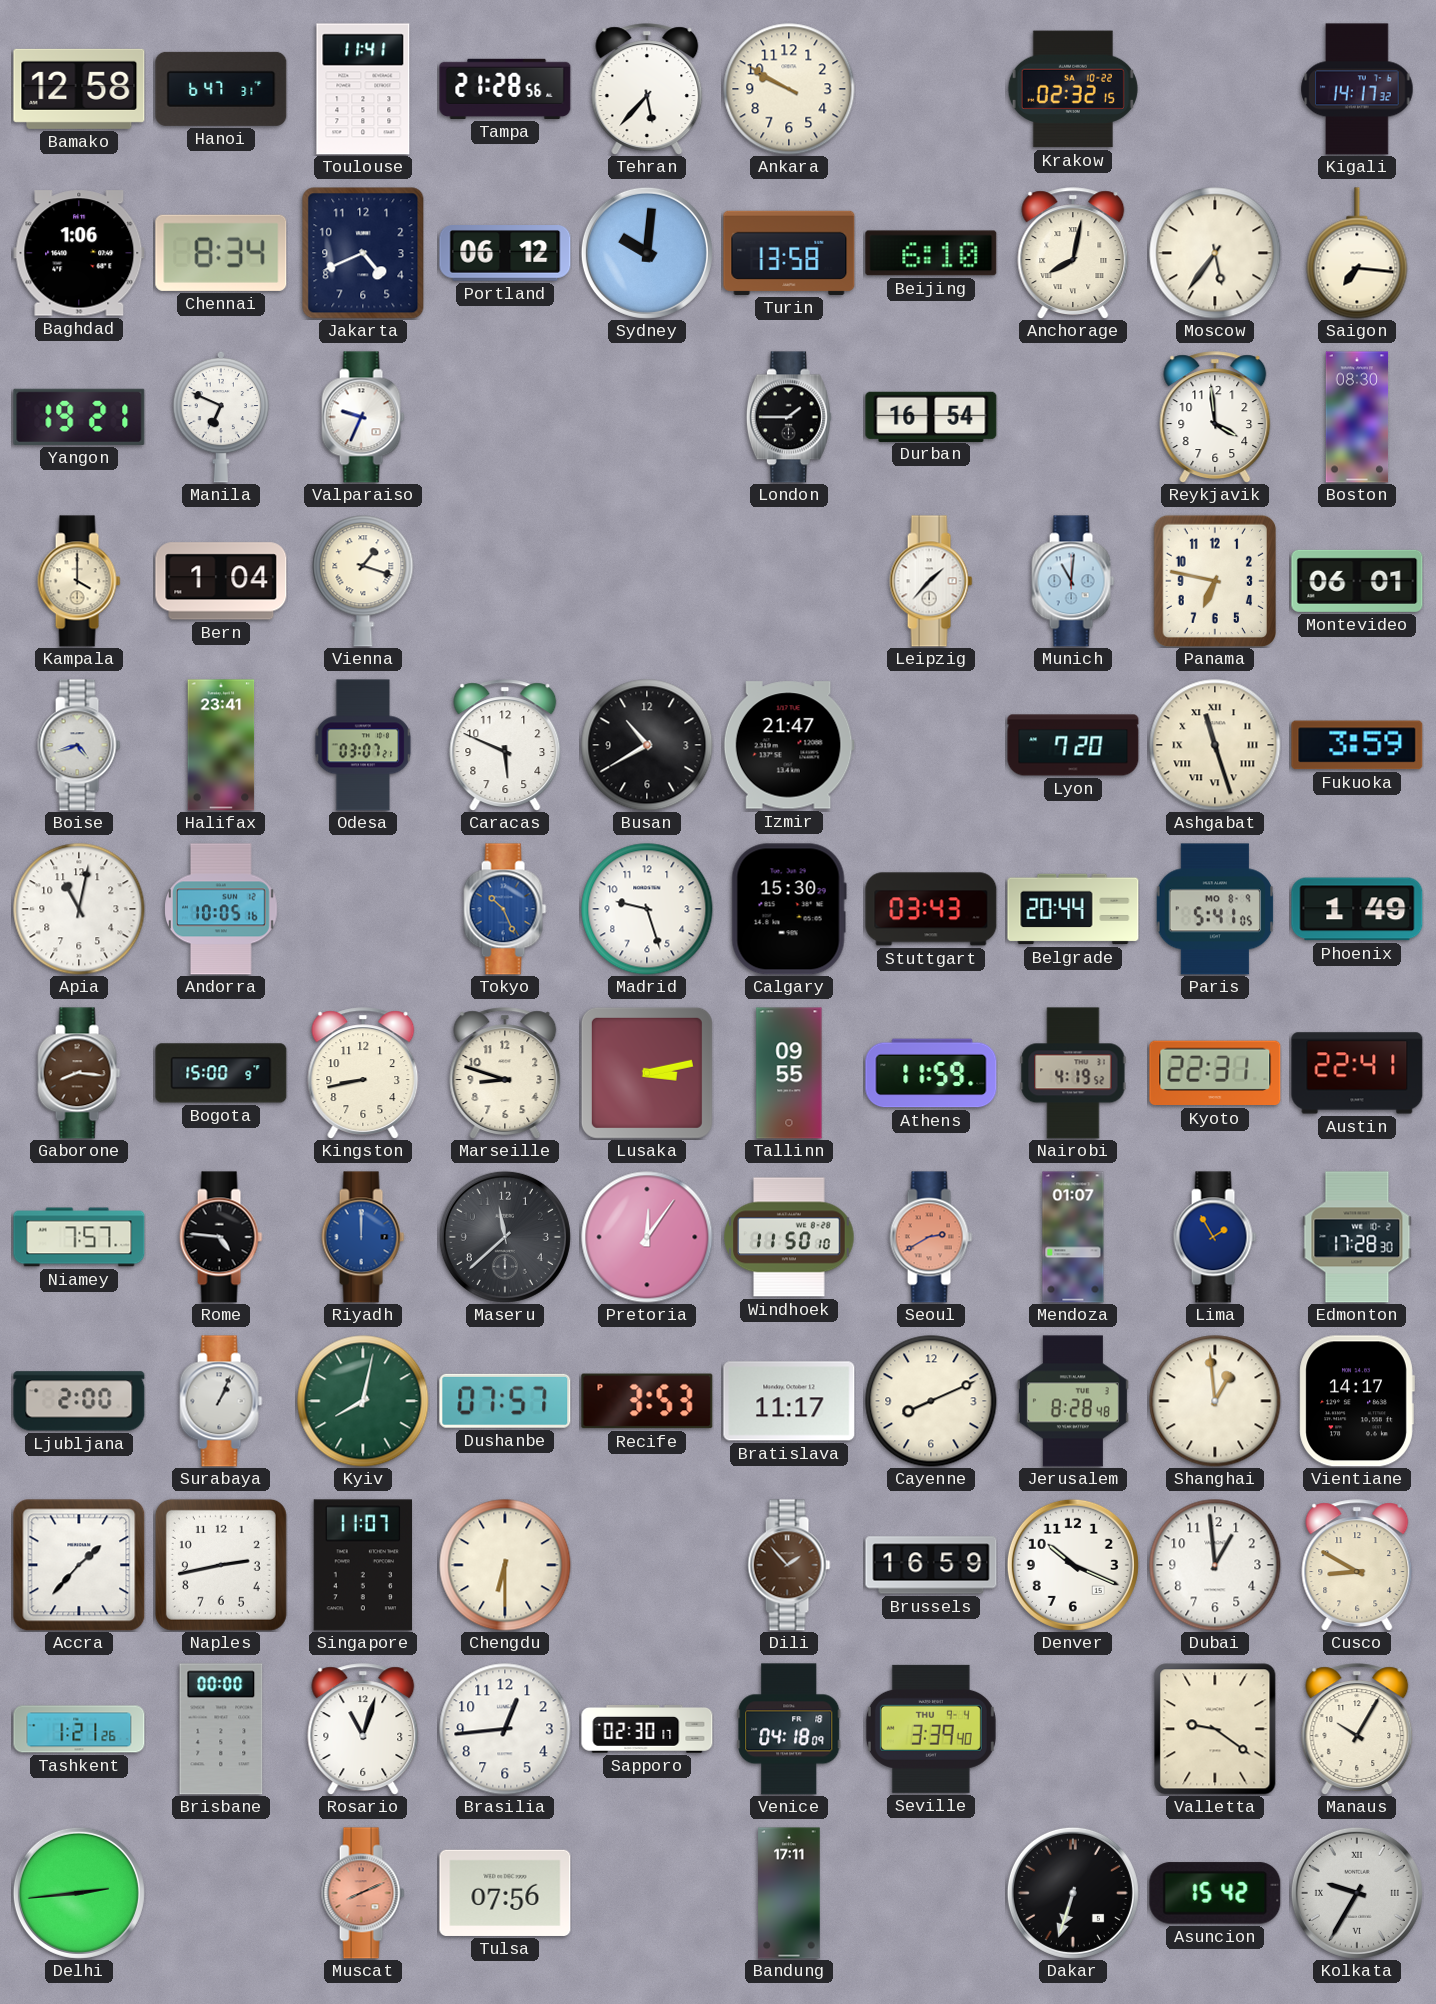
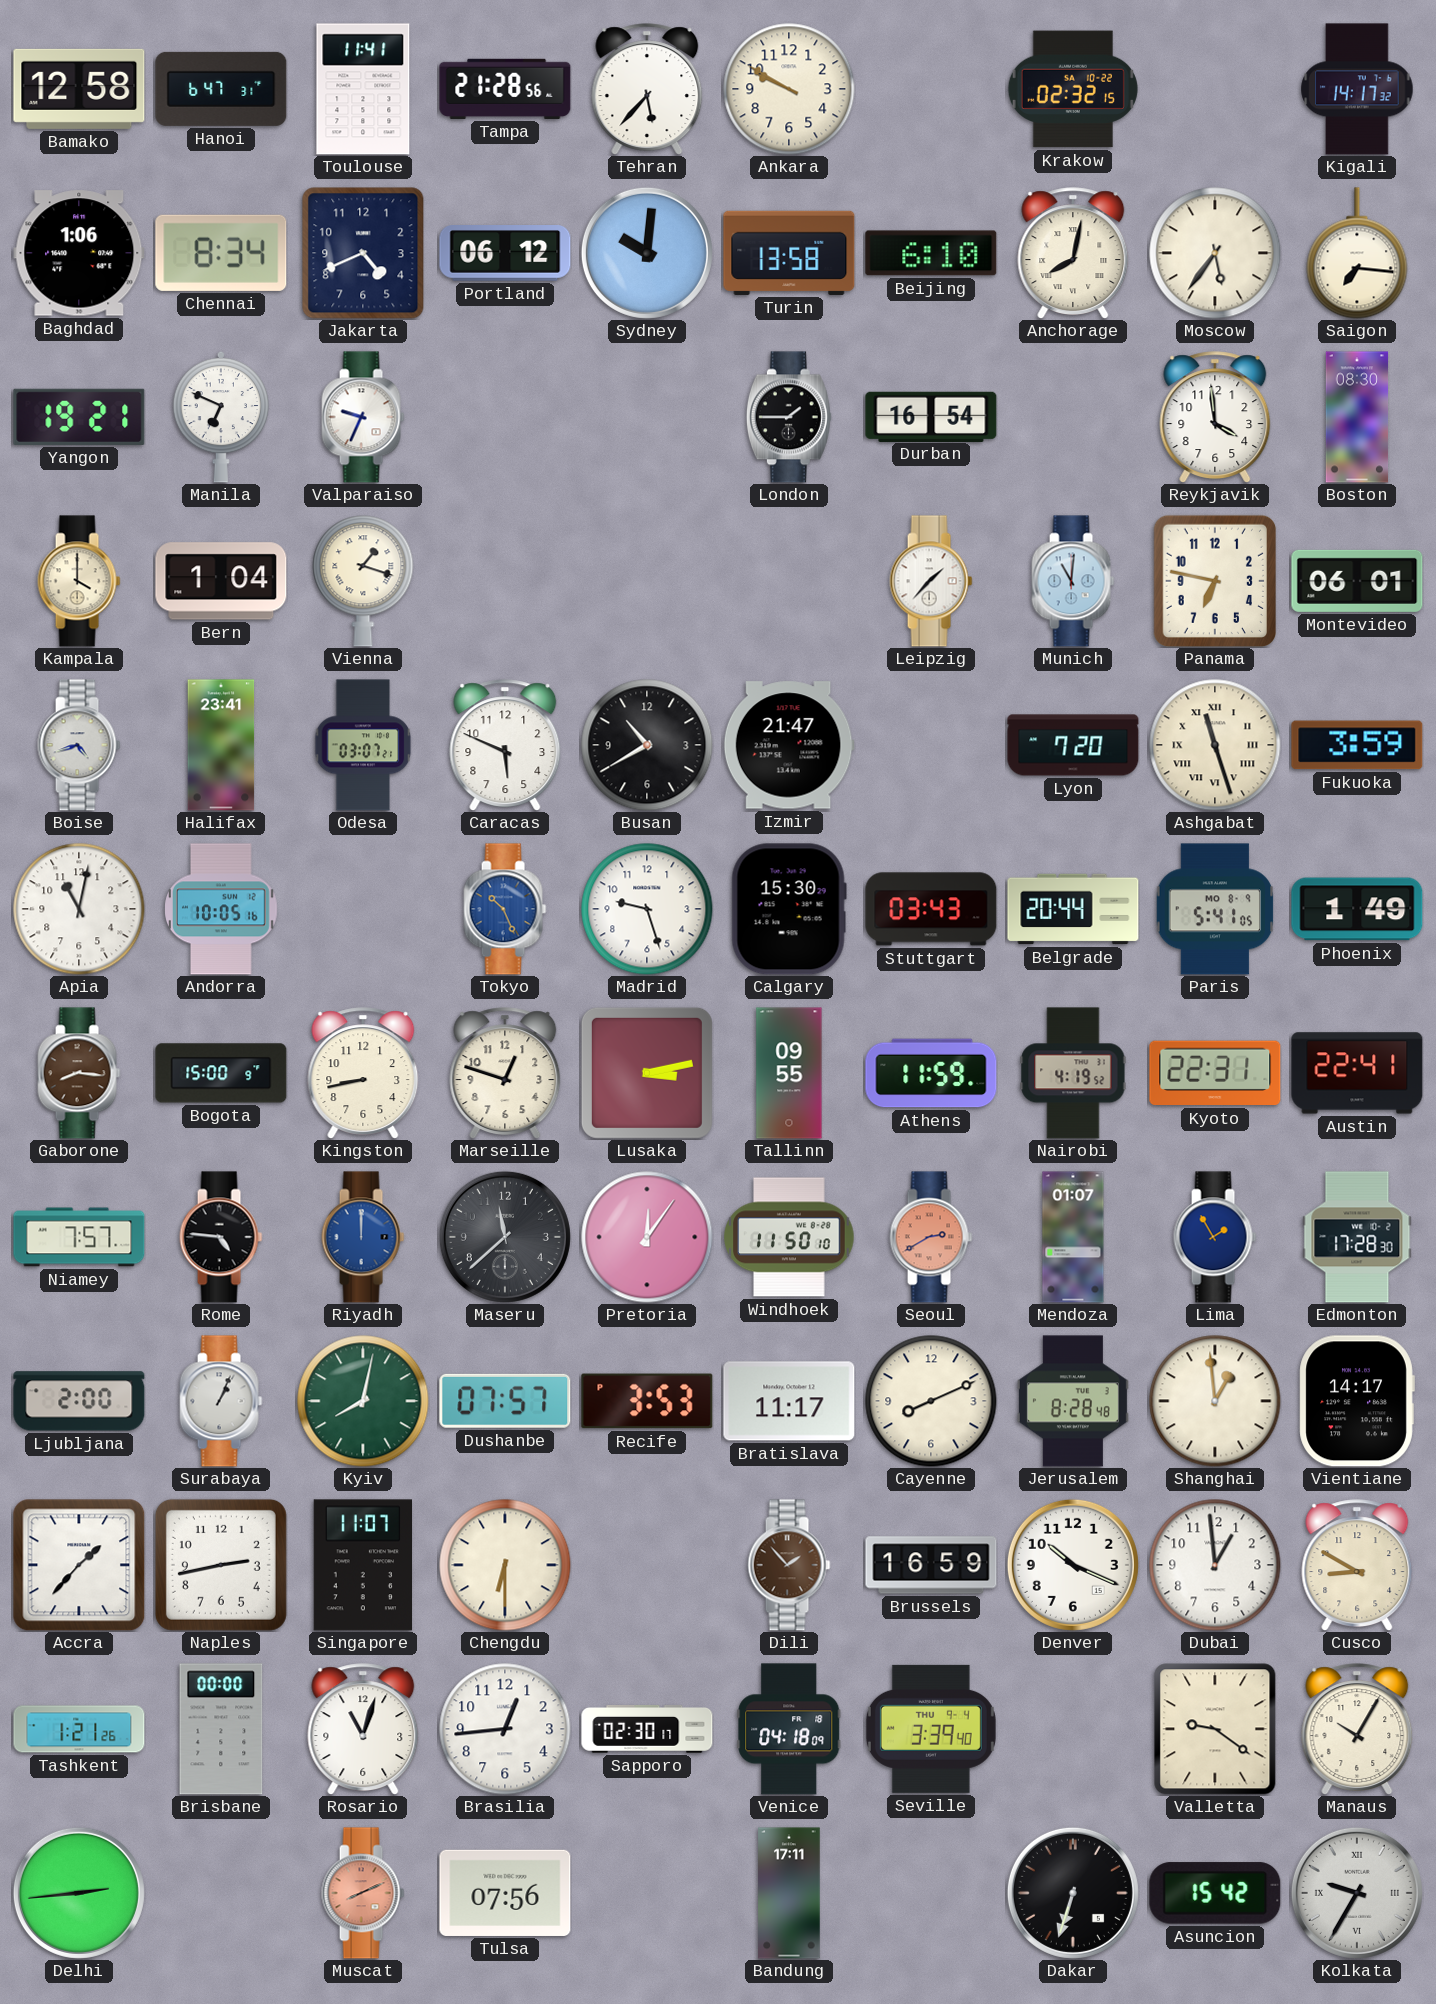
Marseille: 8:48 -> 12:48
